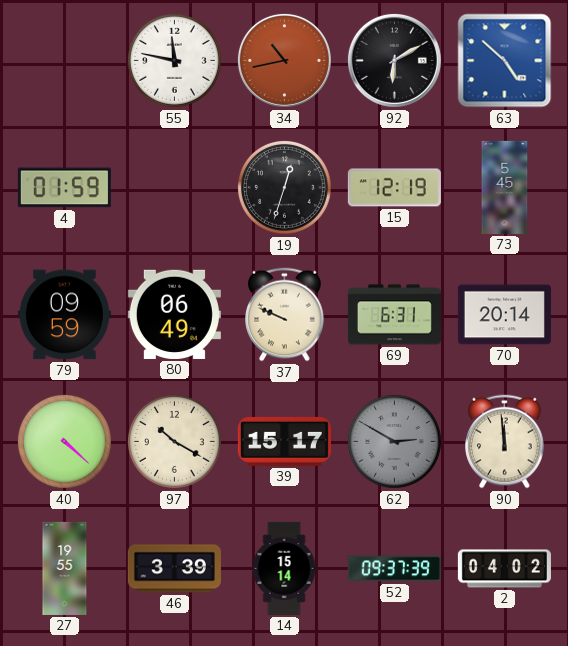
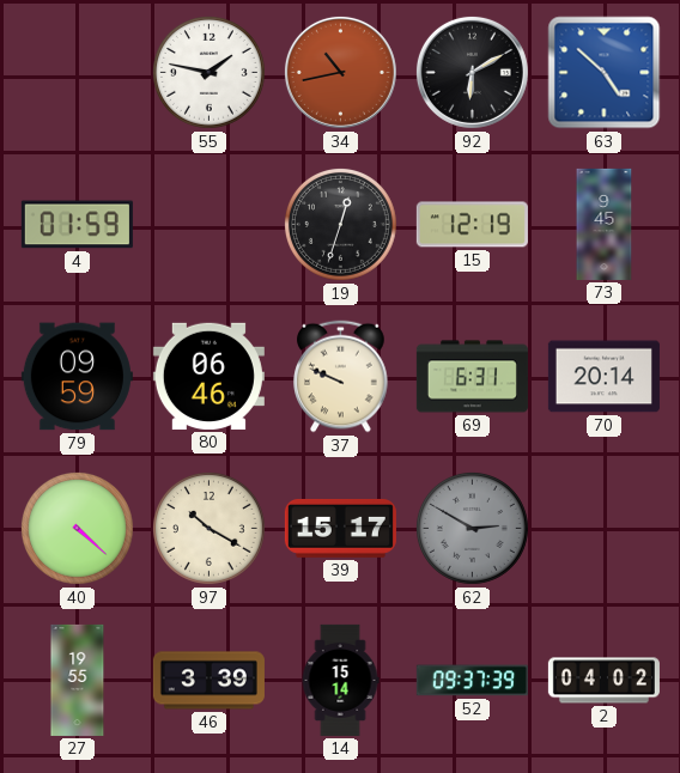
55: 11:47 -> 1:47
73: 5:45 -> 9:45
80: 06:49 -> 06:46
90: 11:59 -> none
